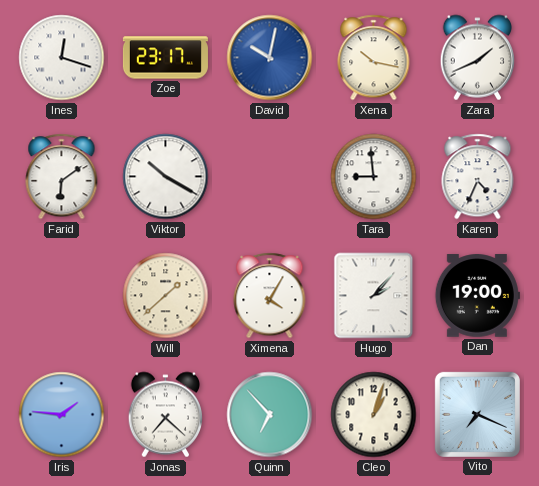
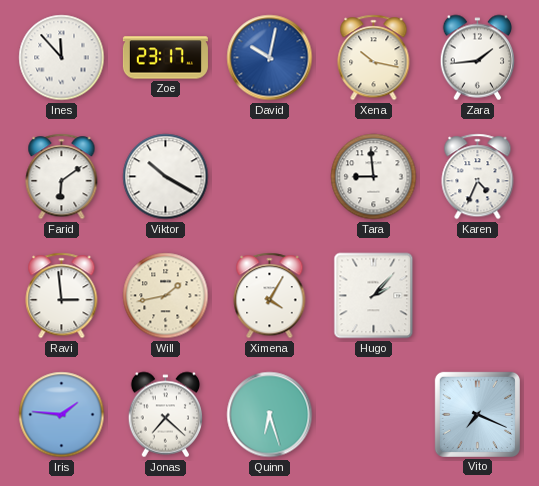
Ines: 12:18 -> 11:53
Zara: 1:41 -> 1:44
Ravi: none -> 2:59
Will: 1:38 -> 1:43
Dan: 19:00 -> none
Quinn: 6:53 -> 6:27
Cleo: 1:03 -> none
